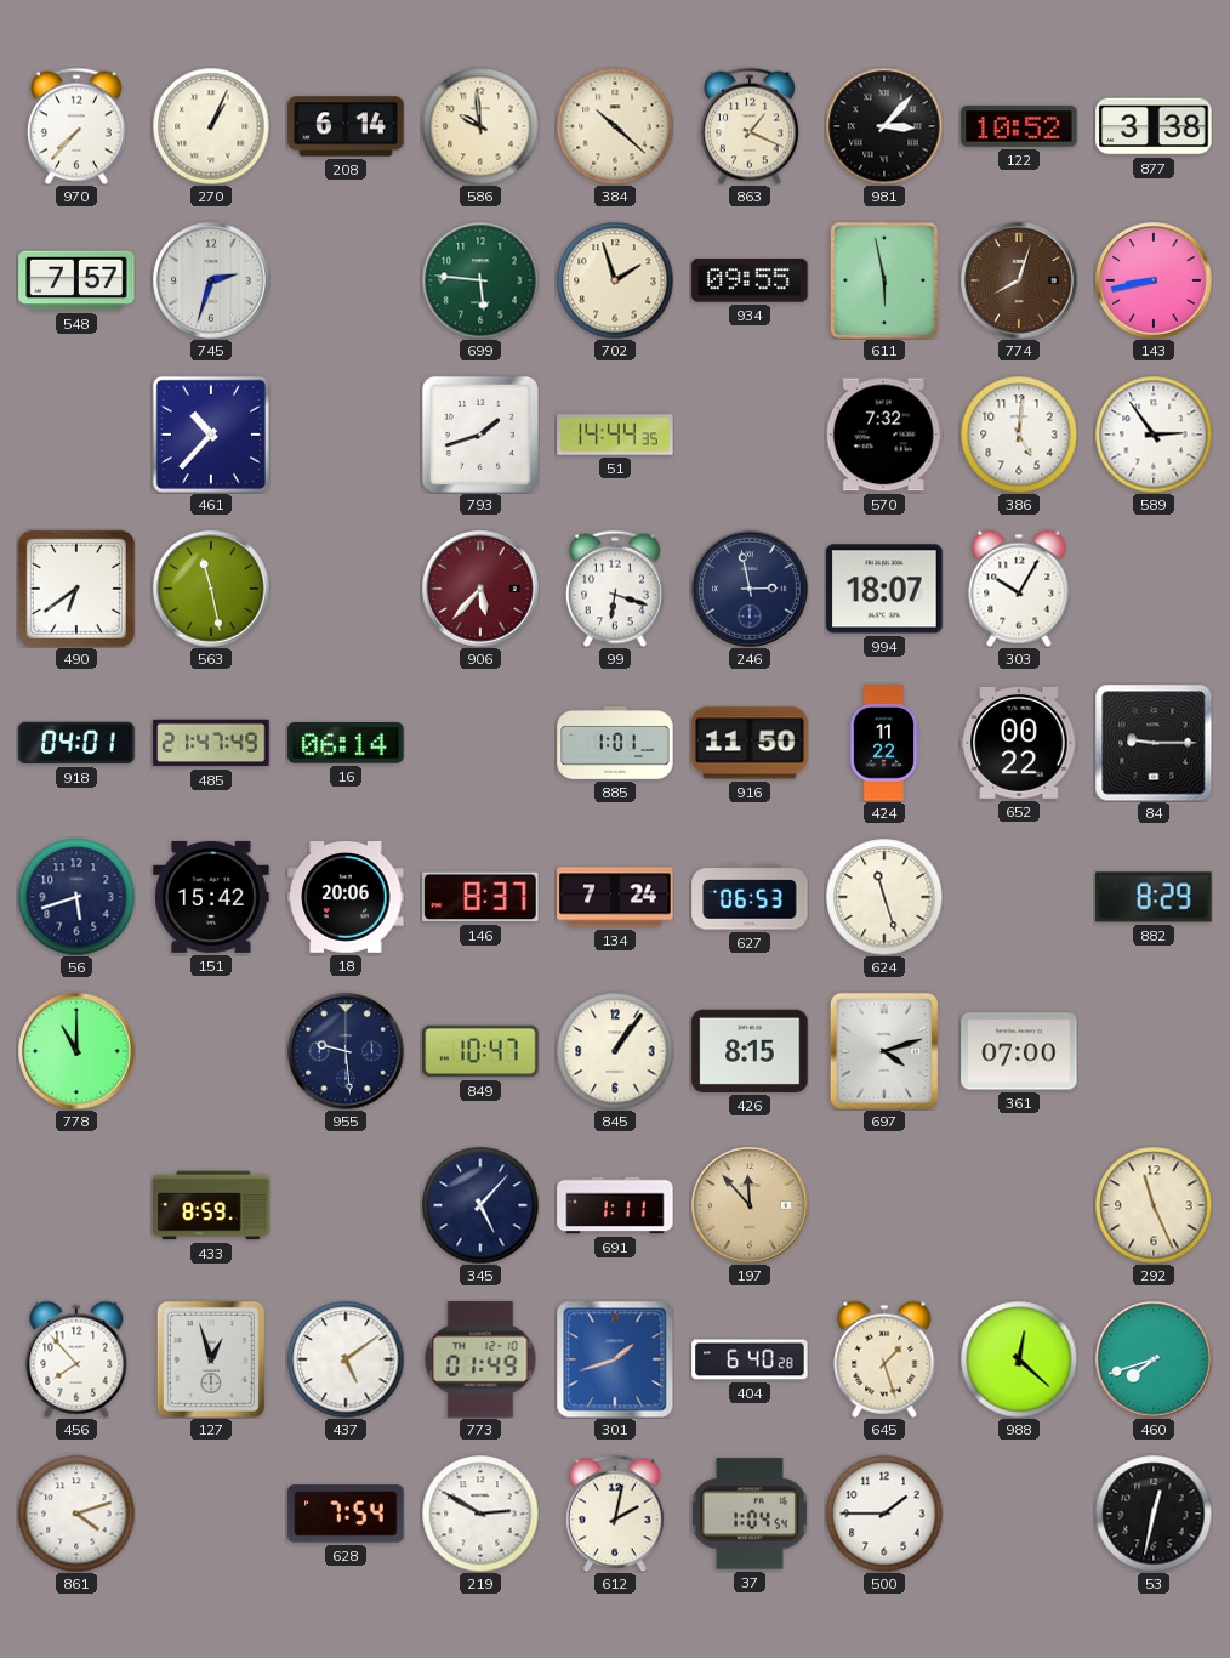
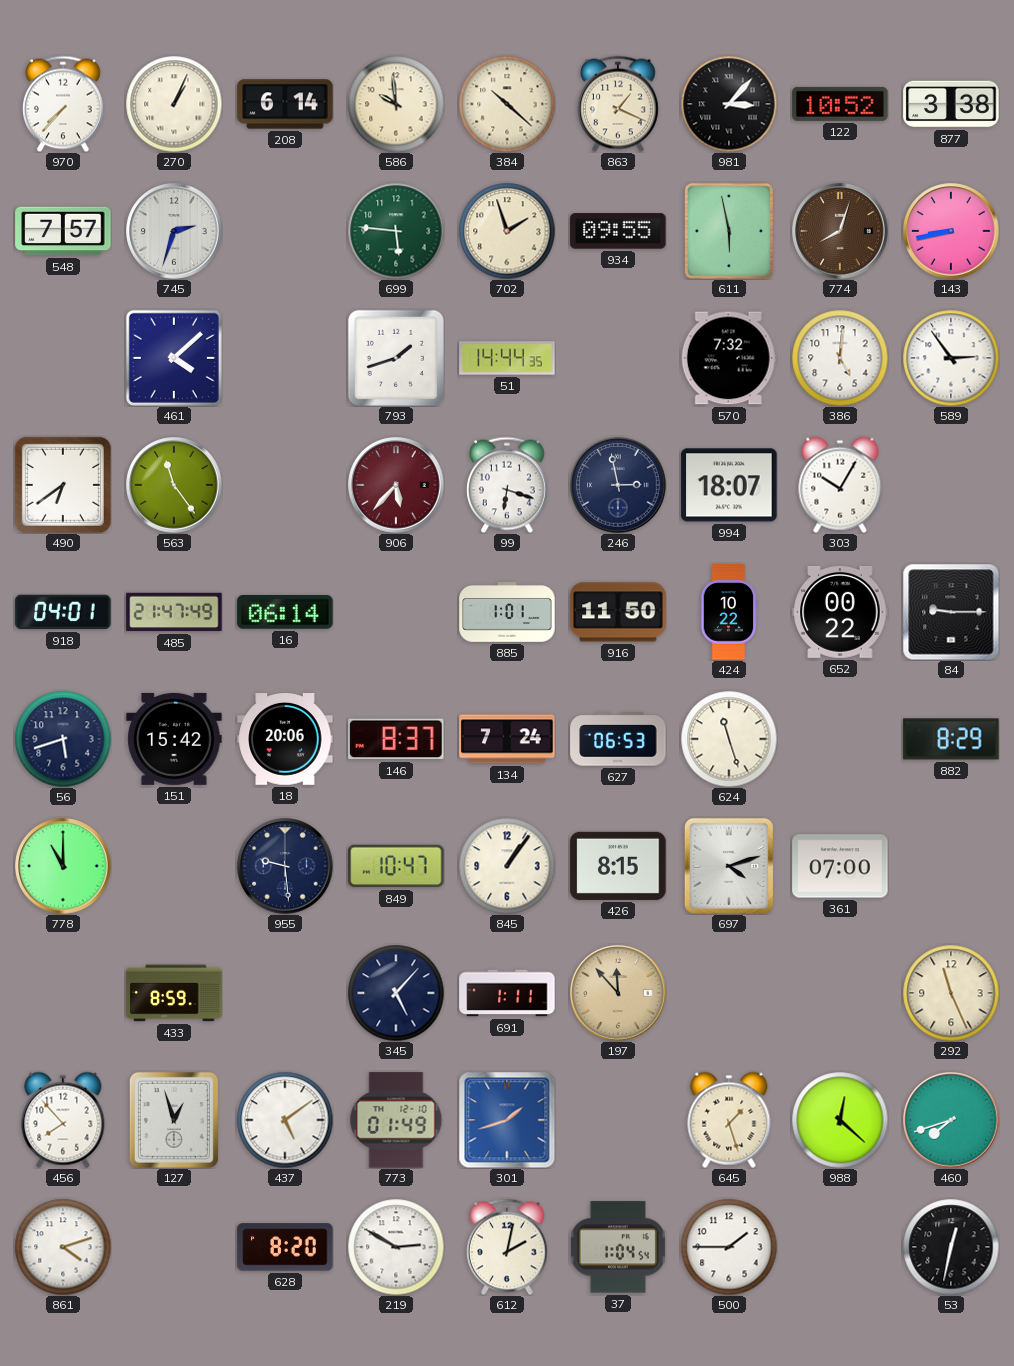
461: 10:37 -> 4:08
563: 11:28 -> 11:24
424: 11:22 -> 10:22
404: 6:40 -> none
628: 7:54 -> 8:20
